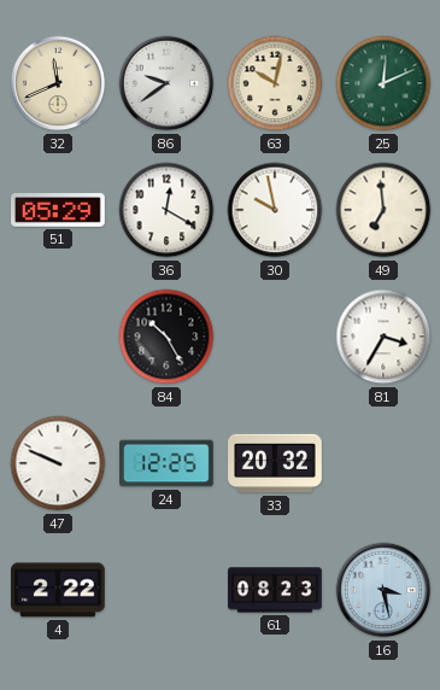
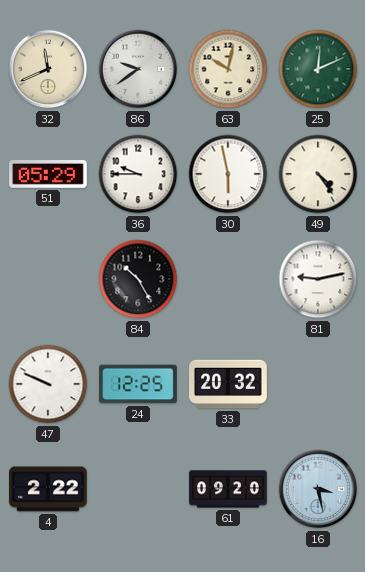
36: 12:20 -> 9:45
30: 9:58 -> 5:58
49: 6:59 -> 4:24
81: 3:35 -> 9:13
61: 08:23 -> 09:20
